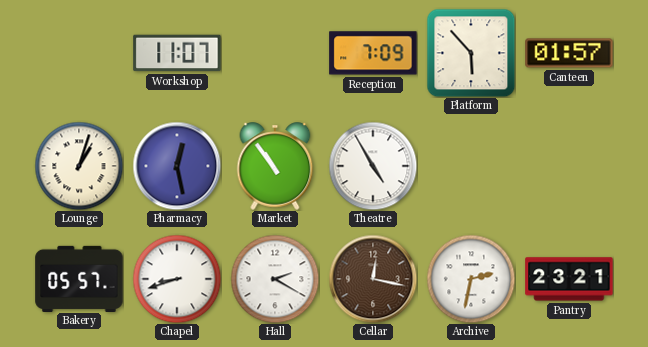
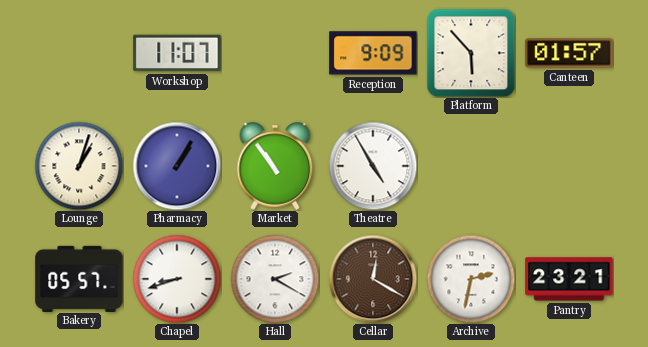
Reception: 7:09 -> 9:09
Pharmacy: 12:28 -> 1:05
Cellar: 12:17 -> 12:20
